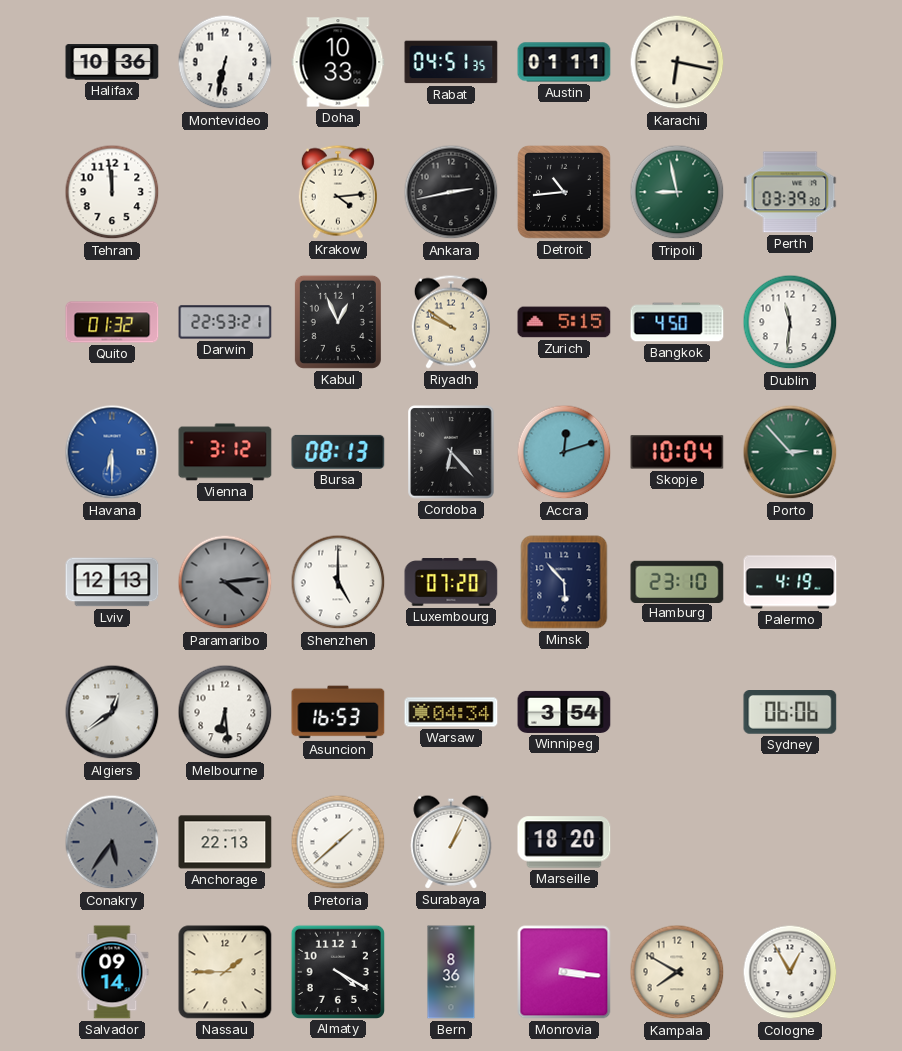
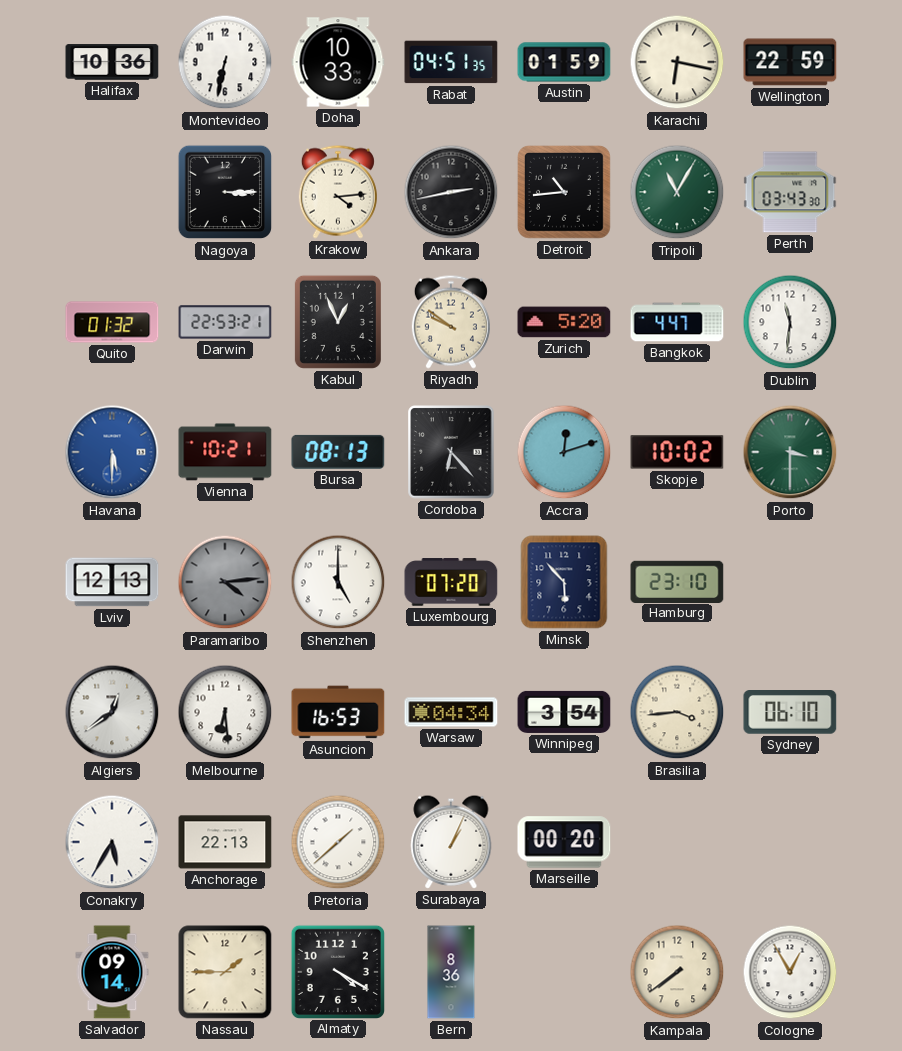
Austin: 01:11 -> 01:59
Wellington: none -> 22:59
Tehran: 11:59 -> none
Nagoya: none -> 3:15
Tripoli: 8:58 -> 11:05
Perth: 03:39 -> 03:43
Zurich: 5:15 -> 5:20
Bangkok: 4:50 -> 4:47
Havana: 6:30 -> 5:30
Vienna: 3:12 -> 10:21
Skopje: 10:04 -> 10:02
Porto: 2:53 -> 3:30
Palermo: 4:19 -> none
Brasilia: none -> 3:44
Sydney: 06:06 -> 06:10
Conakry: 5:36 -> 5:35
Conakry dial: grey -> white
Marseille: 18:20 -> 00:20
Monrovia: 3:16 -> none
Kampala: 7:50 -> 7:39
